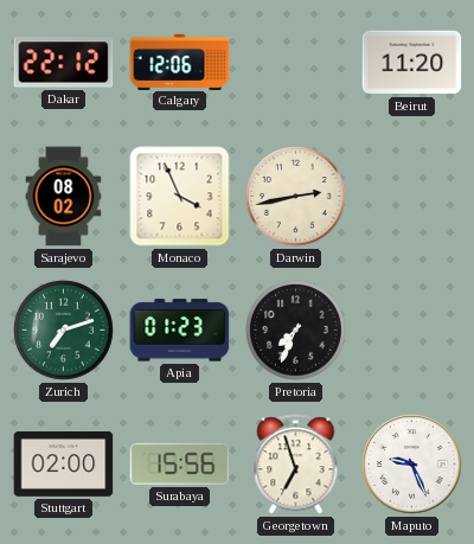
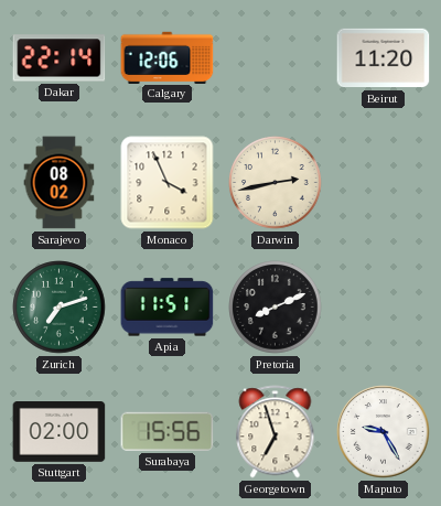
Dakar: 22:12 -> 22:14
Apia: 01:23 -> 11:51
Pretoria: 7:34 -> 8:11
Maputo: 9:26 -> 9:25
